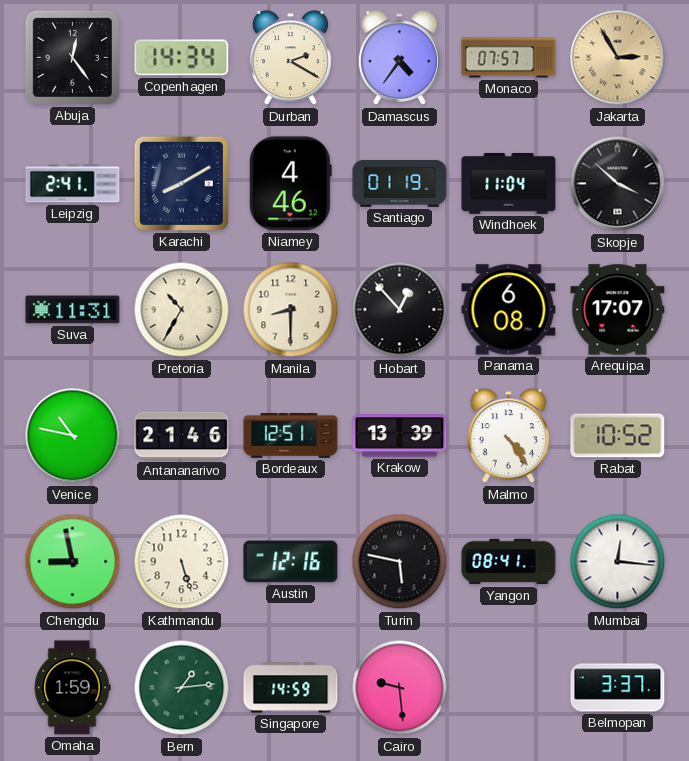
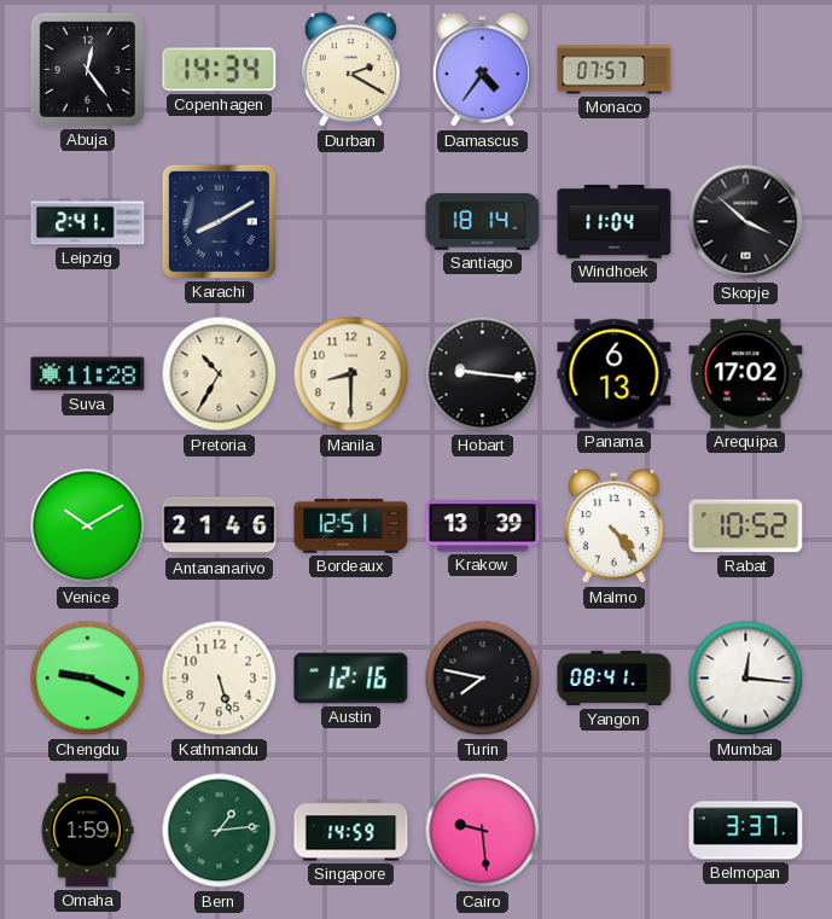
Jakarta: 2:55 -> none
Niamey: 4:46 -> none
Santiago: 01:19 -> 18:14
Suva: 11:31 -> 11:28
Hobart: 12:53 -> 9:16
Panama: 6:08 -> 6:13
Arequipa: 17:07 -> 17:02
Venice: 10:47 -> 10:10
Chengdu: 8:58 -> 9:19
Turin: 5:47 -> 7:47
